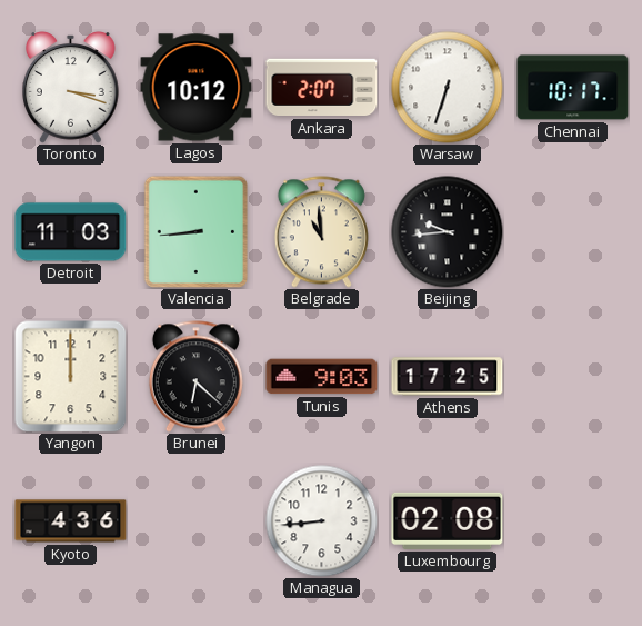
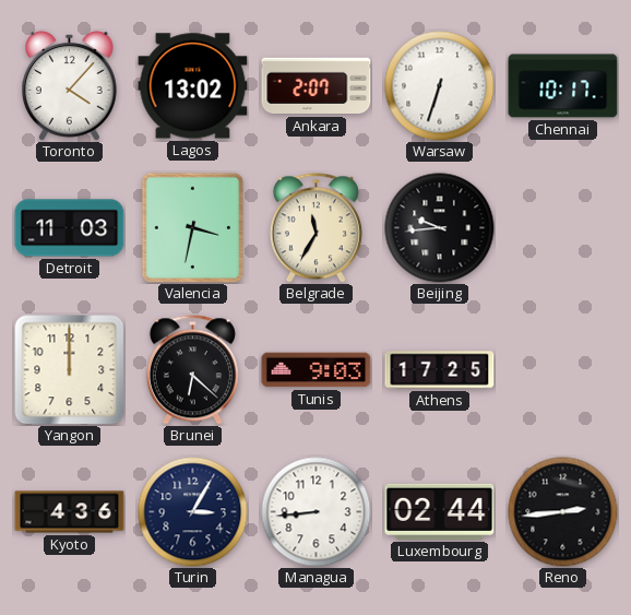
Toronto: 3:18 -> 4:07
Lagos: 10:12 -> 13:02
Valencia: 8:44 -> 3:32
Belgrade: 10:59 -> 11:35
Turin: none -> 3:05
Luxembourg: 02:08 -> 02:44
Reno: none -> 2:44
